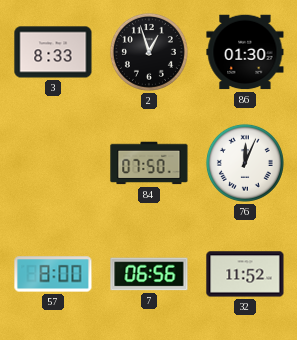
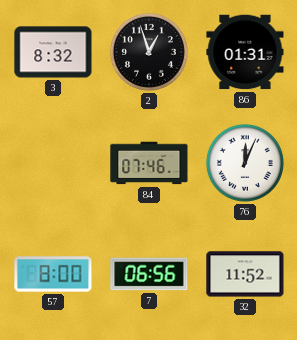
3: 8:33 -> 8:32
86: 01:30 -> 01:31
84: 07:50 -> 07:46
